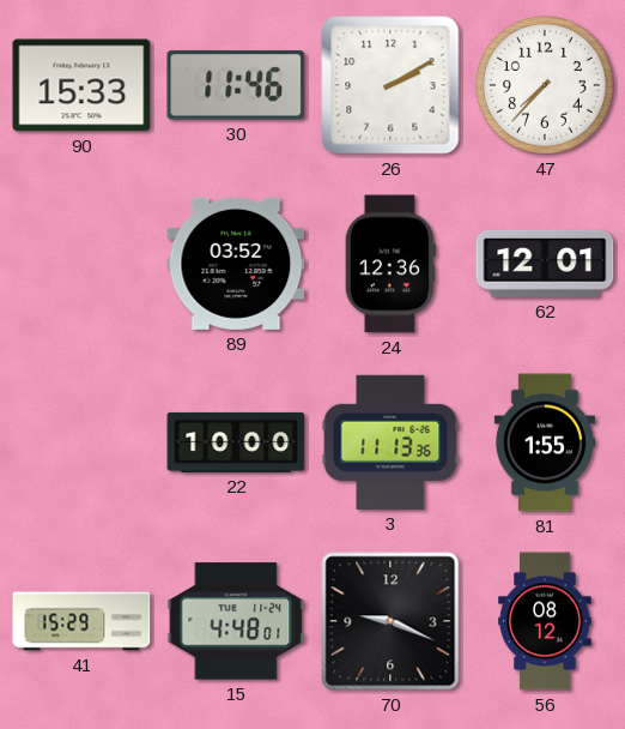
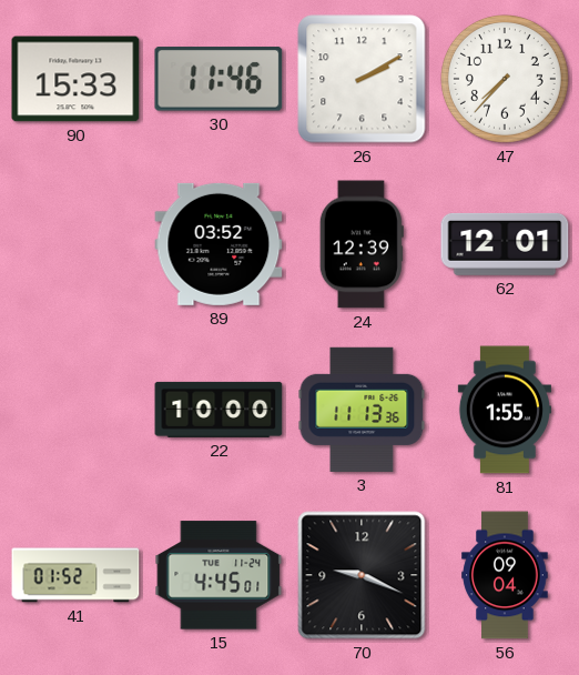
24: 12:36 -> 12:39
41: 15:29 -> 01:52
15: 4:48 -> 4:45
56: 08:12 -> 09:04
